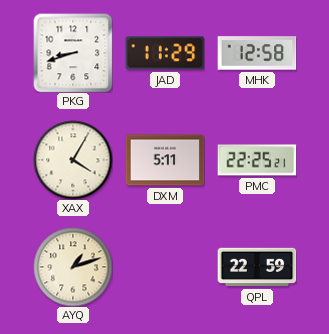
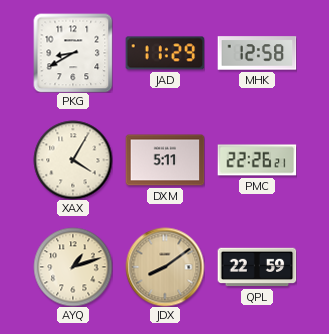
PKG: 8:42 -> 8:40
PMC: 22:25 -> 22:26
JDX: none -> 8:09
